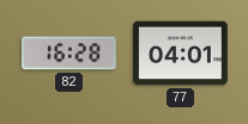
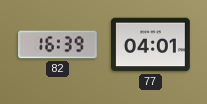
82: 16:28 -> 16:39
